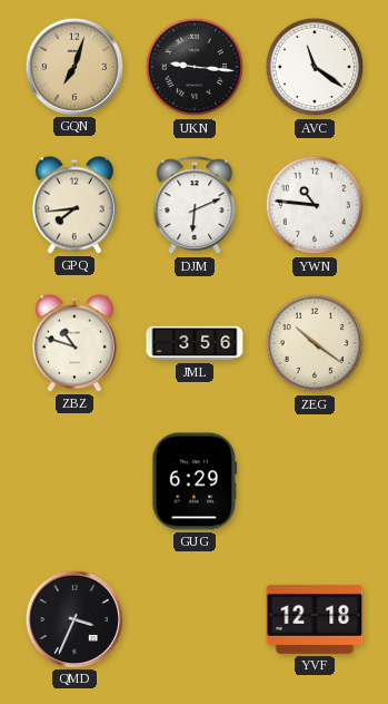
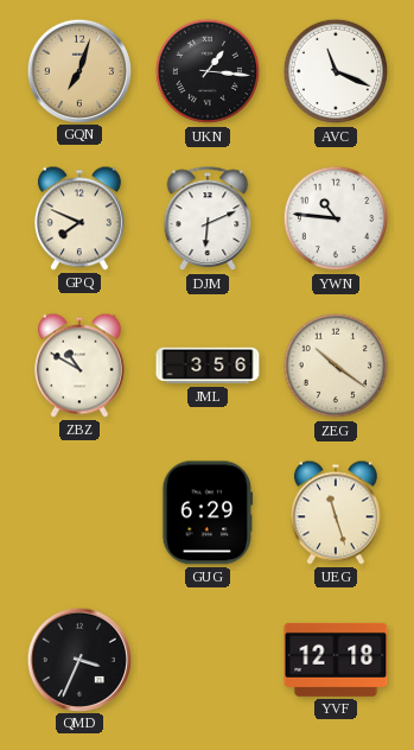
UKN: 9:16 -> 1:16
AVC: 11:21 -> 11:19
GPQ: 7:44 -> 7:49
ZBZ: 10:48 -> 10:50
UEG: none -> 11:27
